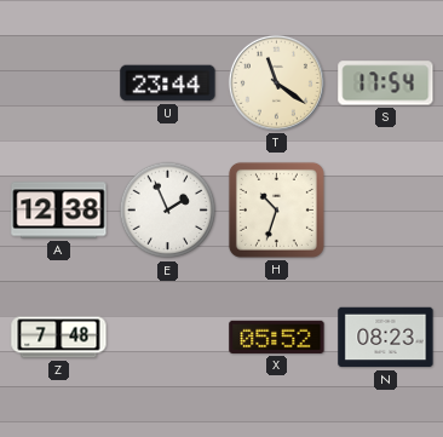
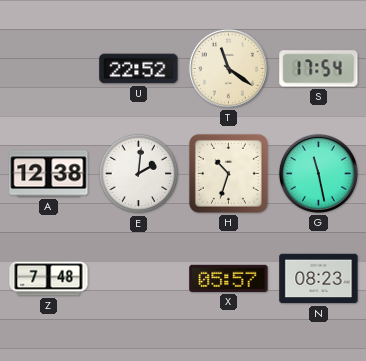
U: 23:44 -> 22:52
E: 1:56 -> 2:01
G: none -> 11:28
X: 05:52 -> 05:57
